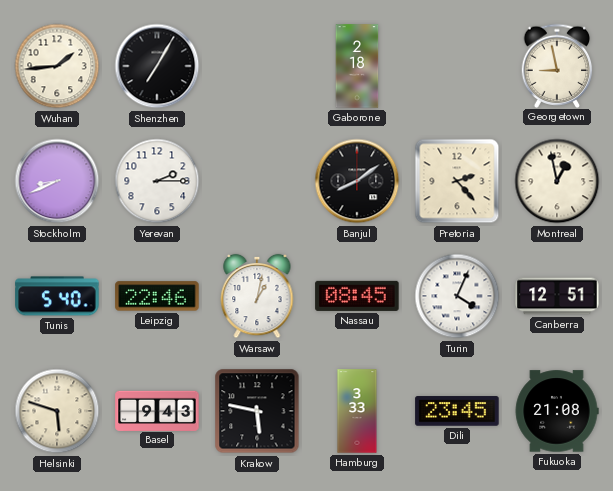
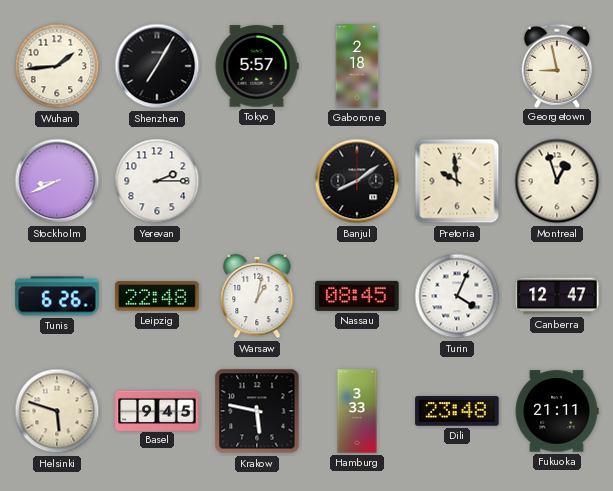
Tokyo: none -> 5:57
Pretoria: 2:23 -> 9:59
Montreal: 12:58 -> 12:57
Tunis: 5:40 -> 6:26
Leipzig: 22:46 -> 22:48
Canberra: 12:51 -> 12:47
Basel: 9:43 -> 9:45
Dili: 23:45 -> 23:48
Fukuoka: 21:08 -> 21:11
